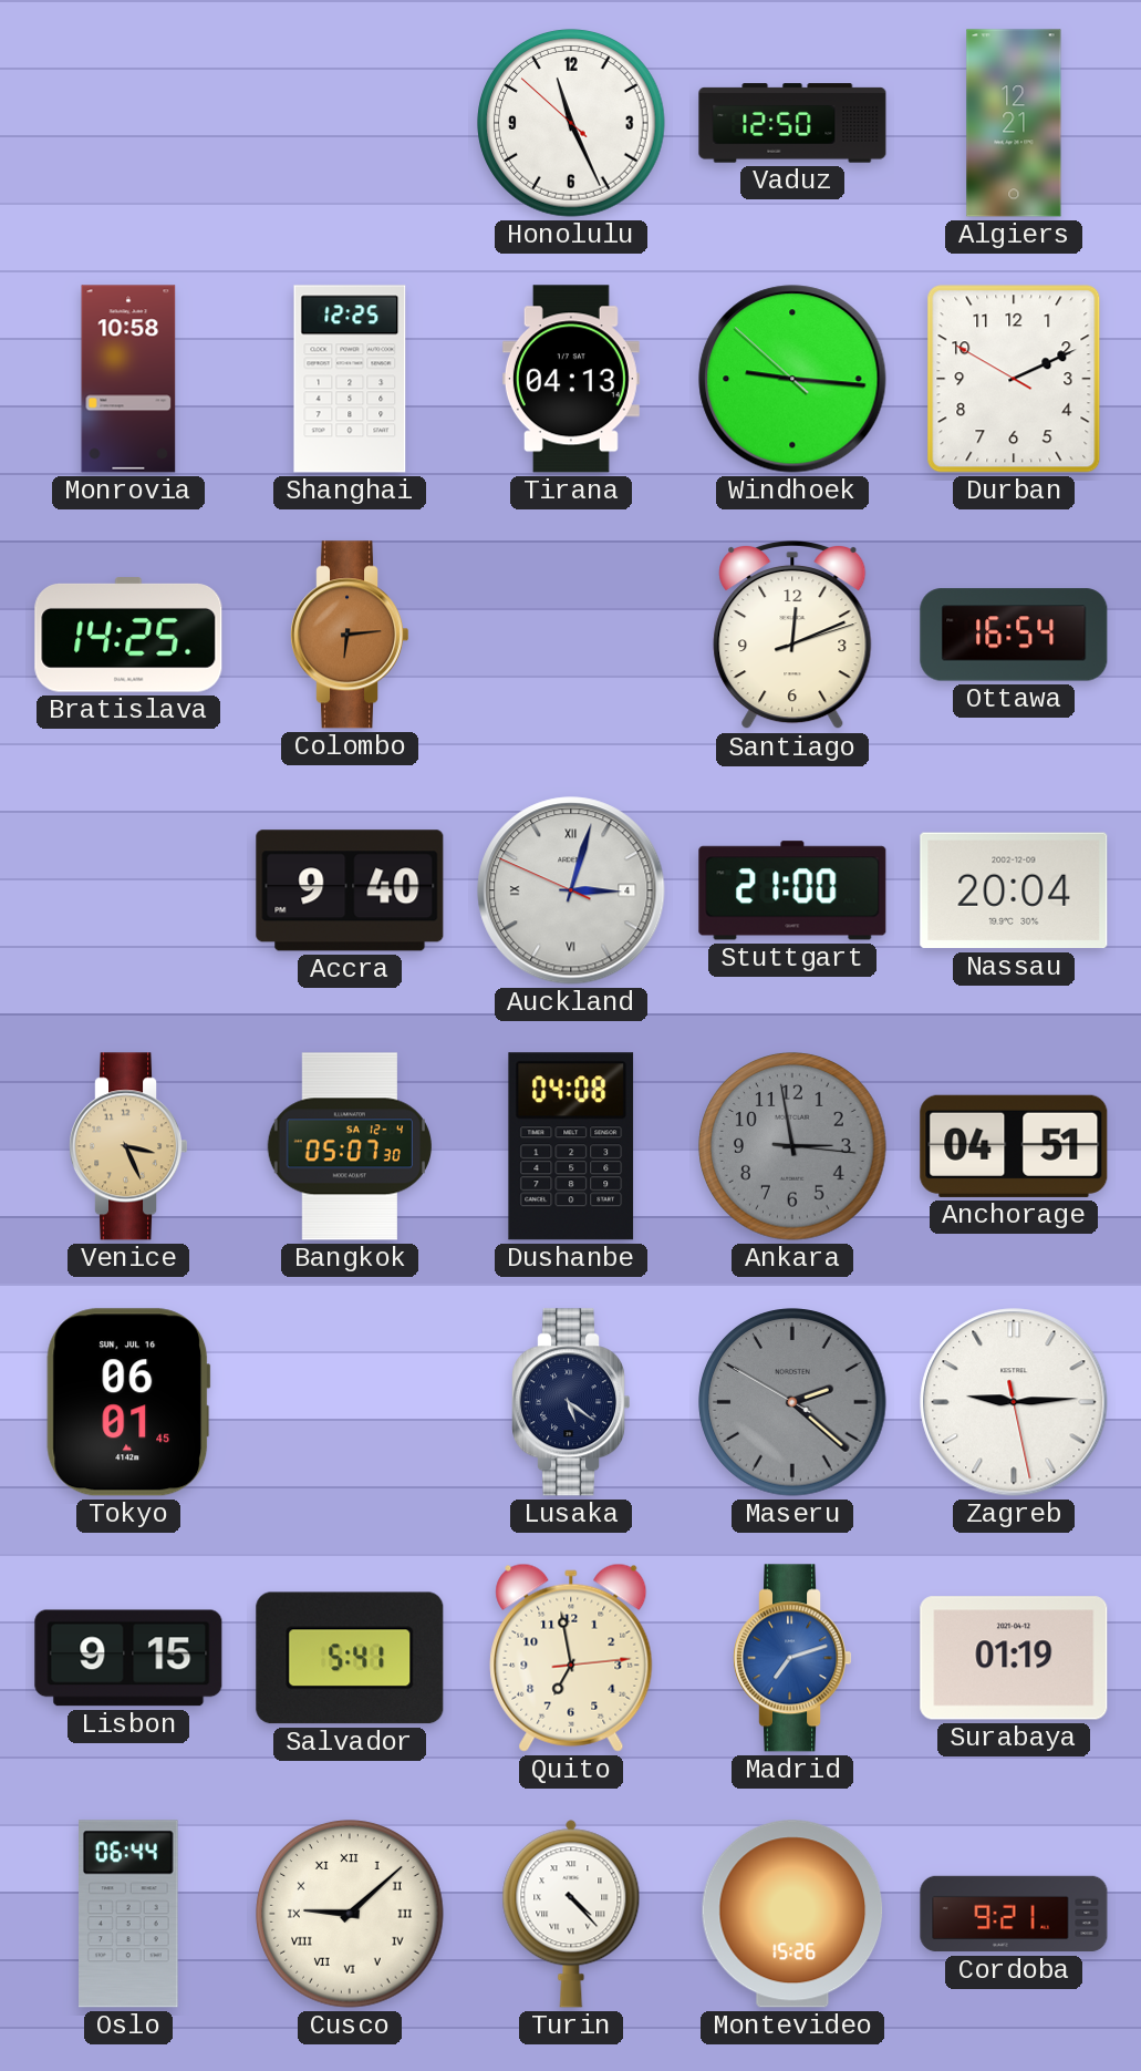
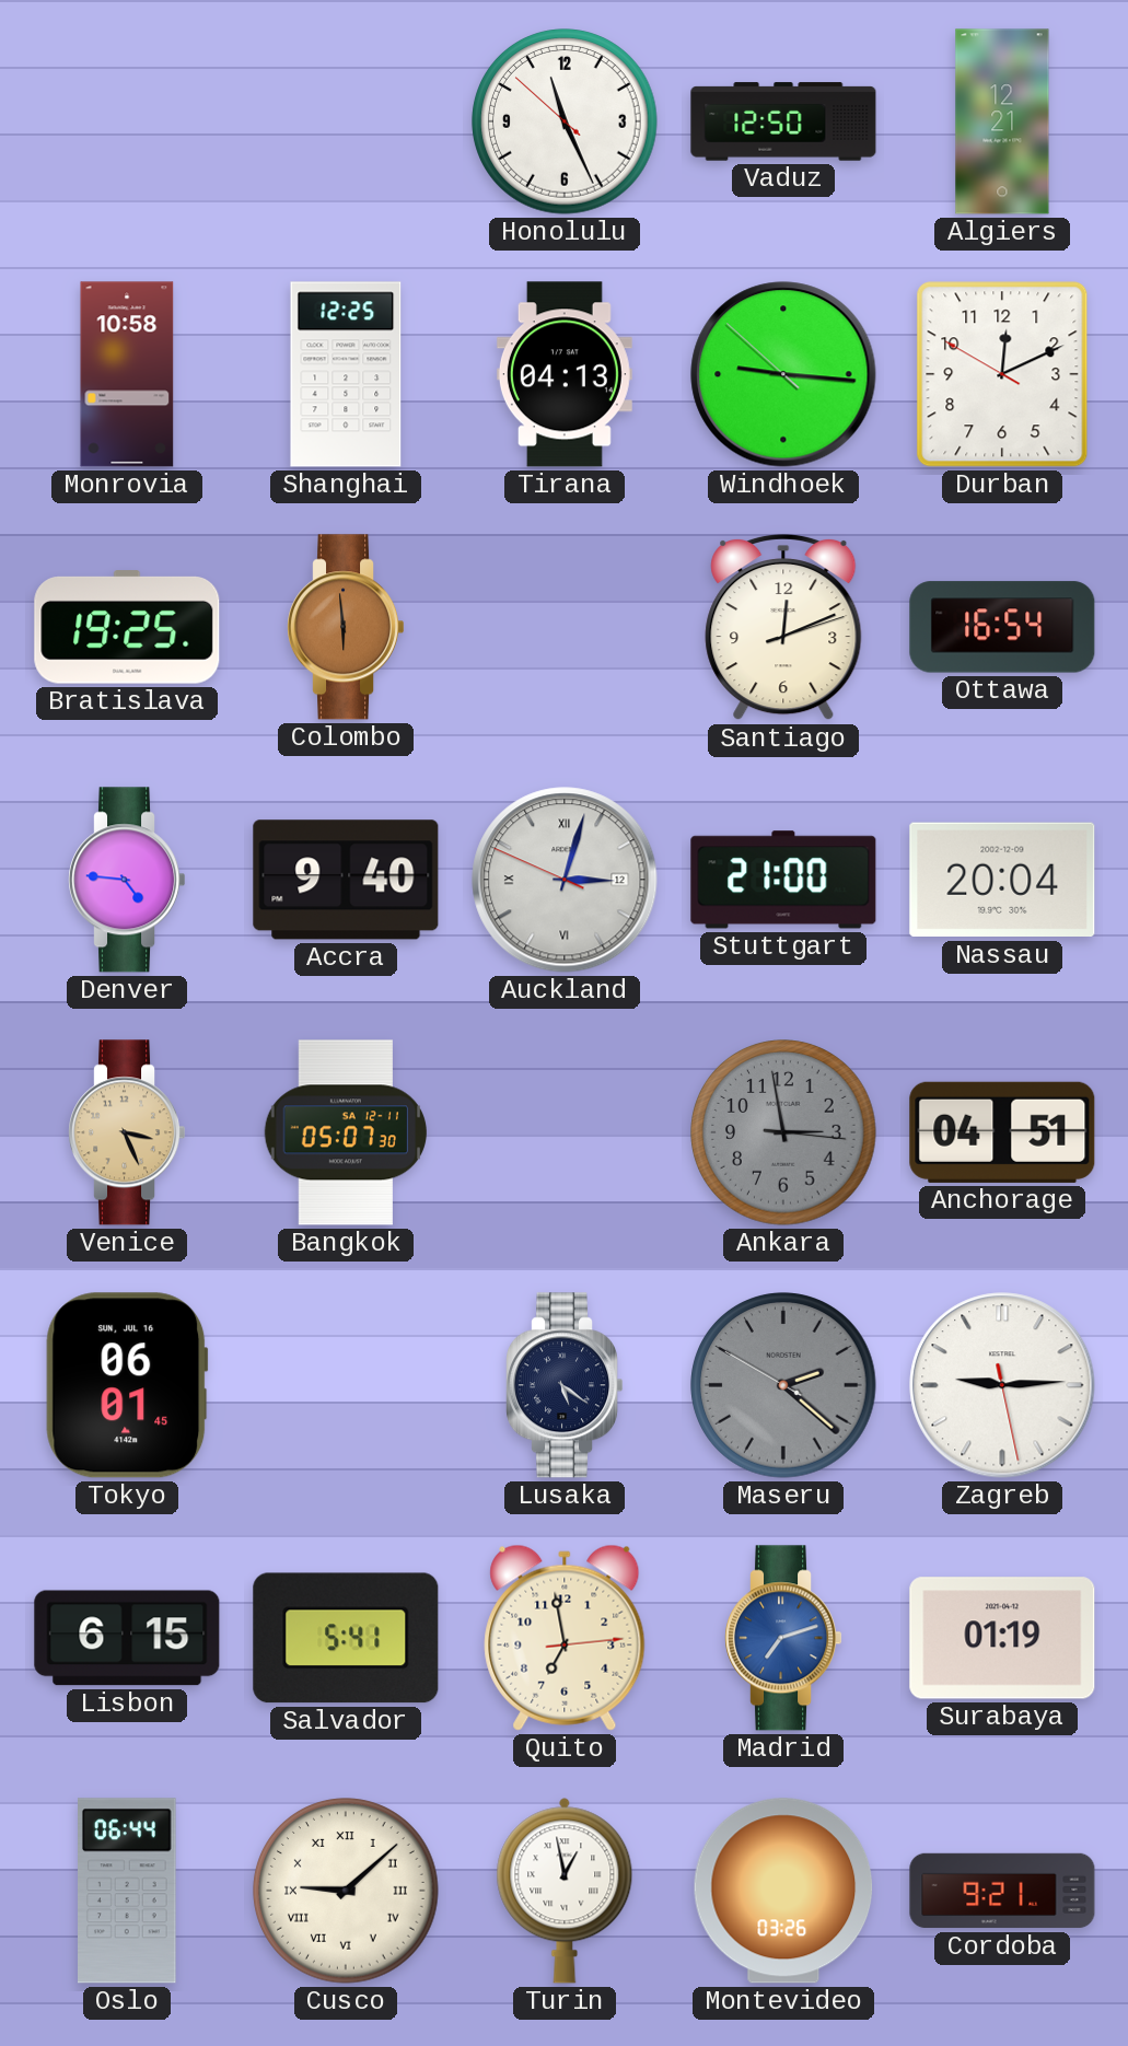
Durban: 2:10 -> 12:10
Bratislava: 14:25 -> 19:25
Colombo: 6:14 -> 5:59
Denver: none -> 4:46
Auckland date: 4 -> 12
Bangkok date: SA 12-4 -> SA 12-11
Dushanbe: 04:08 -> none
Lisbon: 9:15 -> 6:15
Turin: 4:23 -> 12:58
Montevideo: 15:26 -> 03:26
